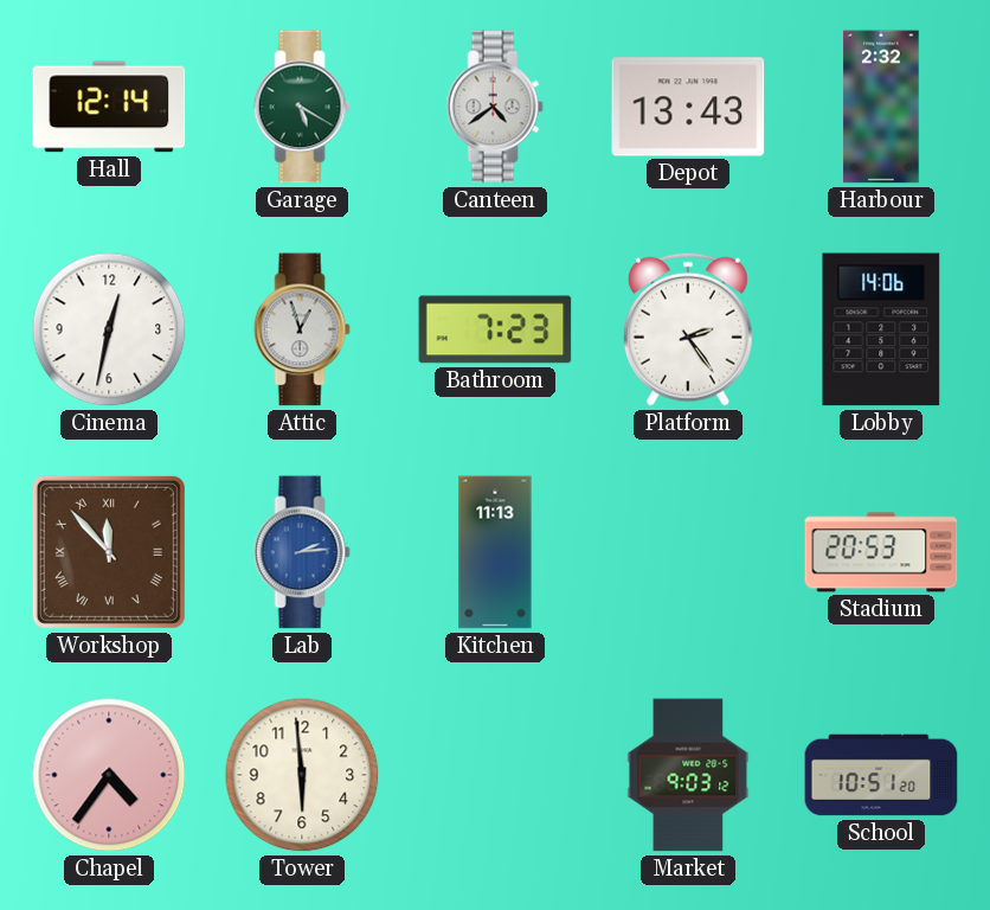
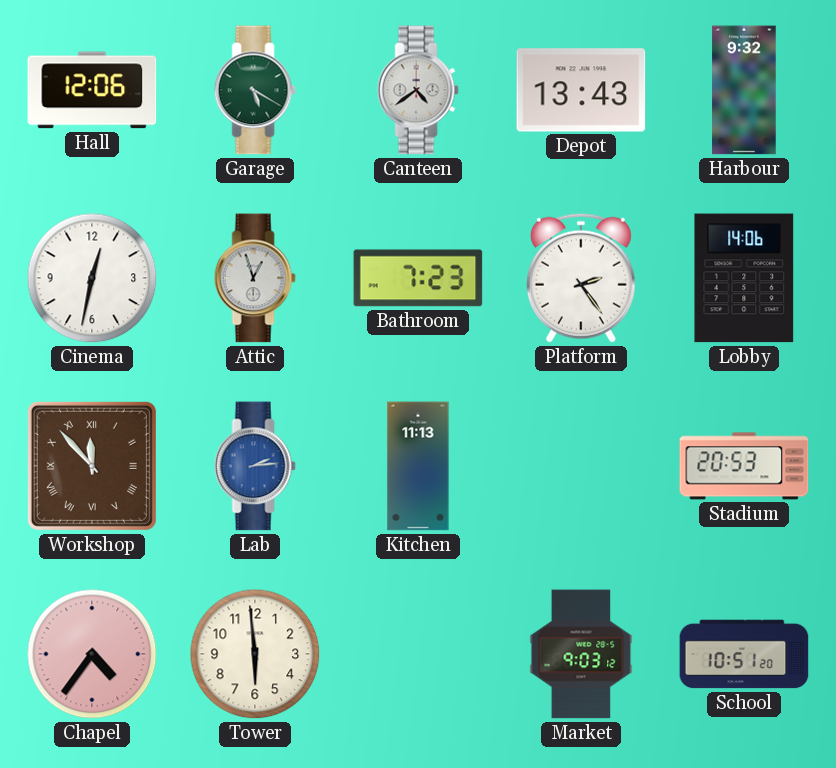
Hall: 12:14 -> 12:06
Harbour: 2:32 -> 9:32
